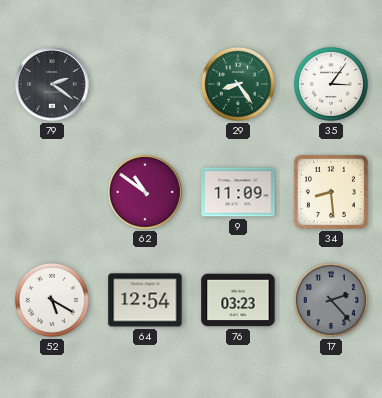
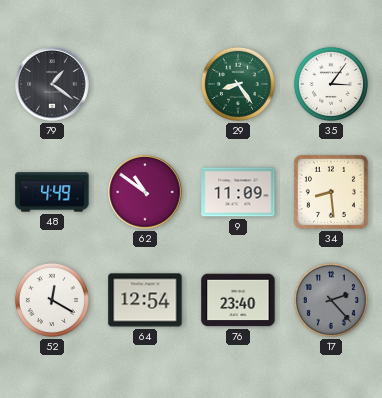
79: 2:21 -> 1:21
48: none -> 4:49
52: 5:20 -> 12:20
76: 03:23 -> 23:40
